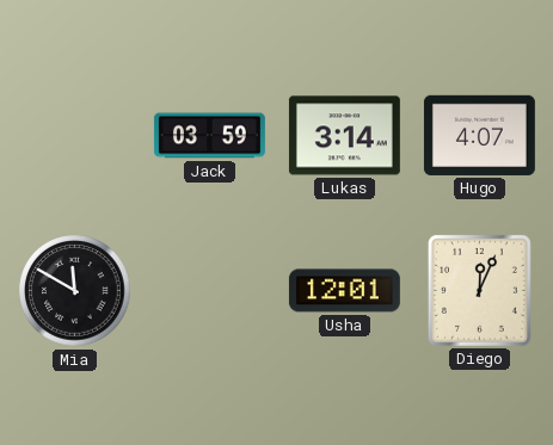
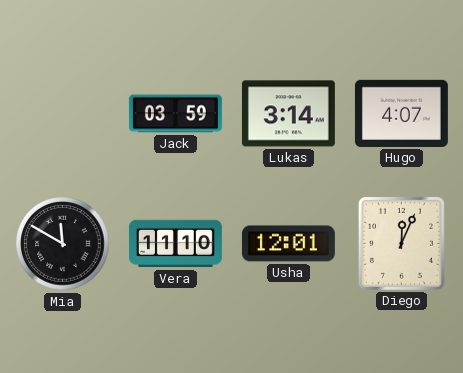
Vera: none -> 11:10
